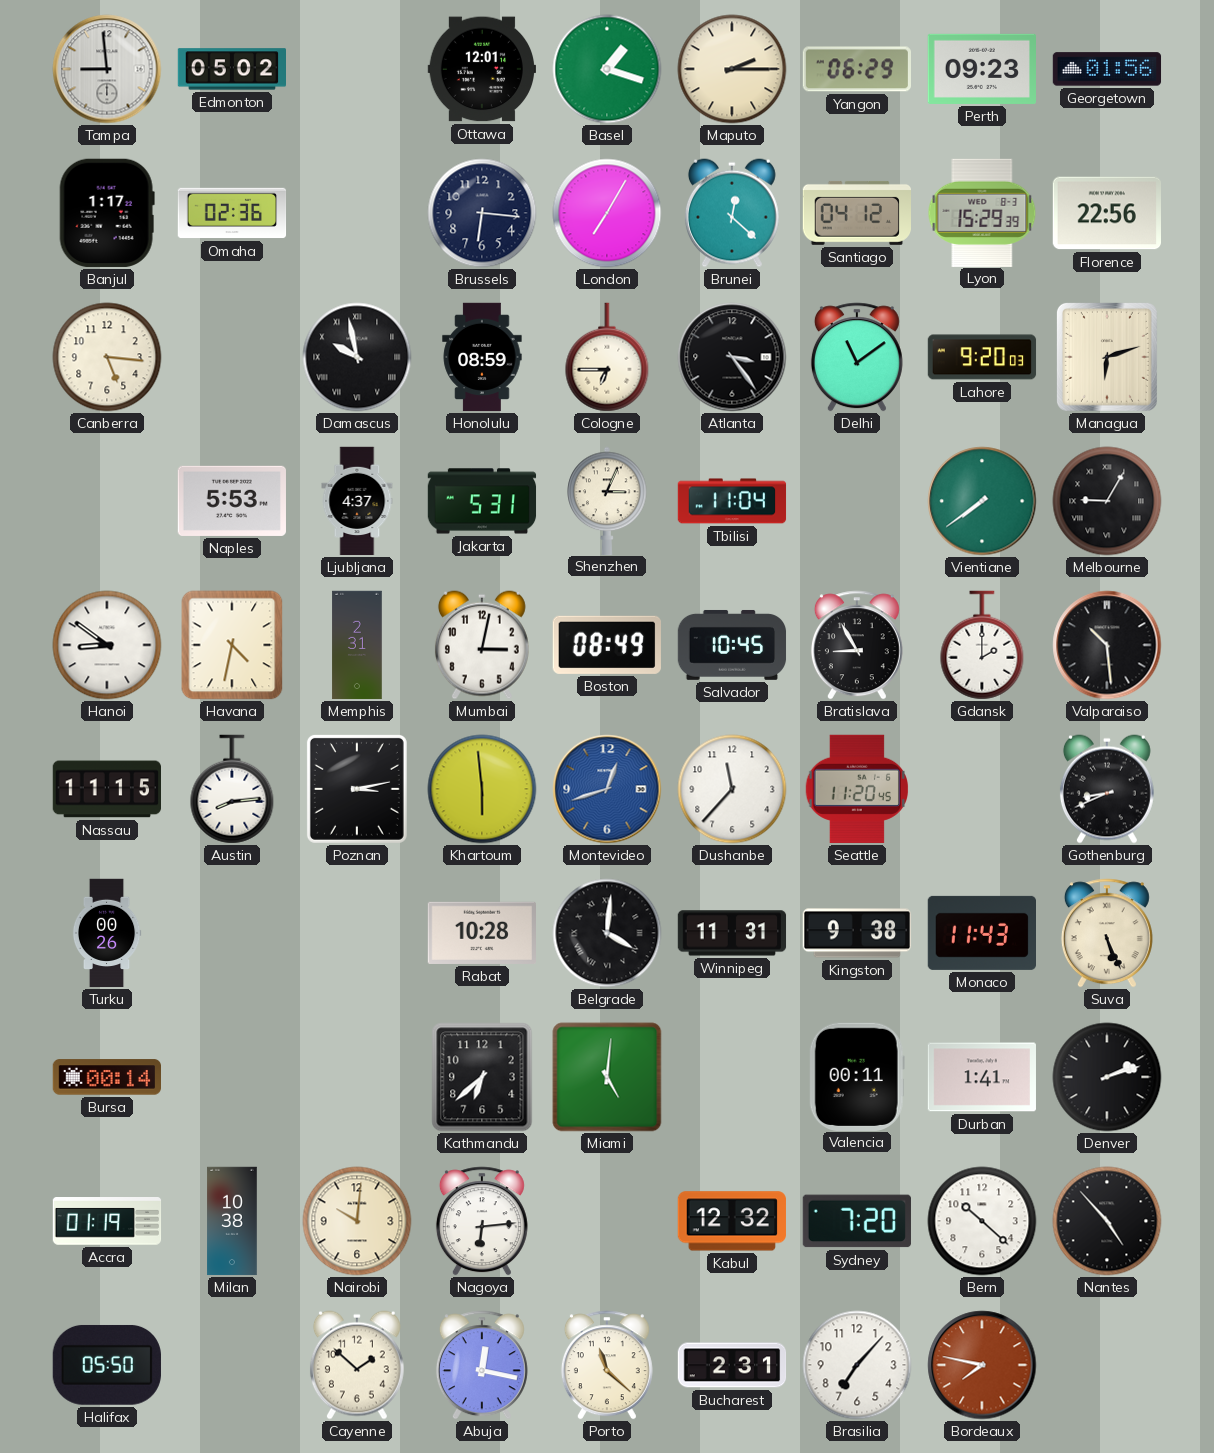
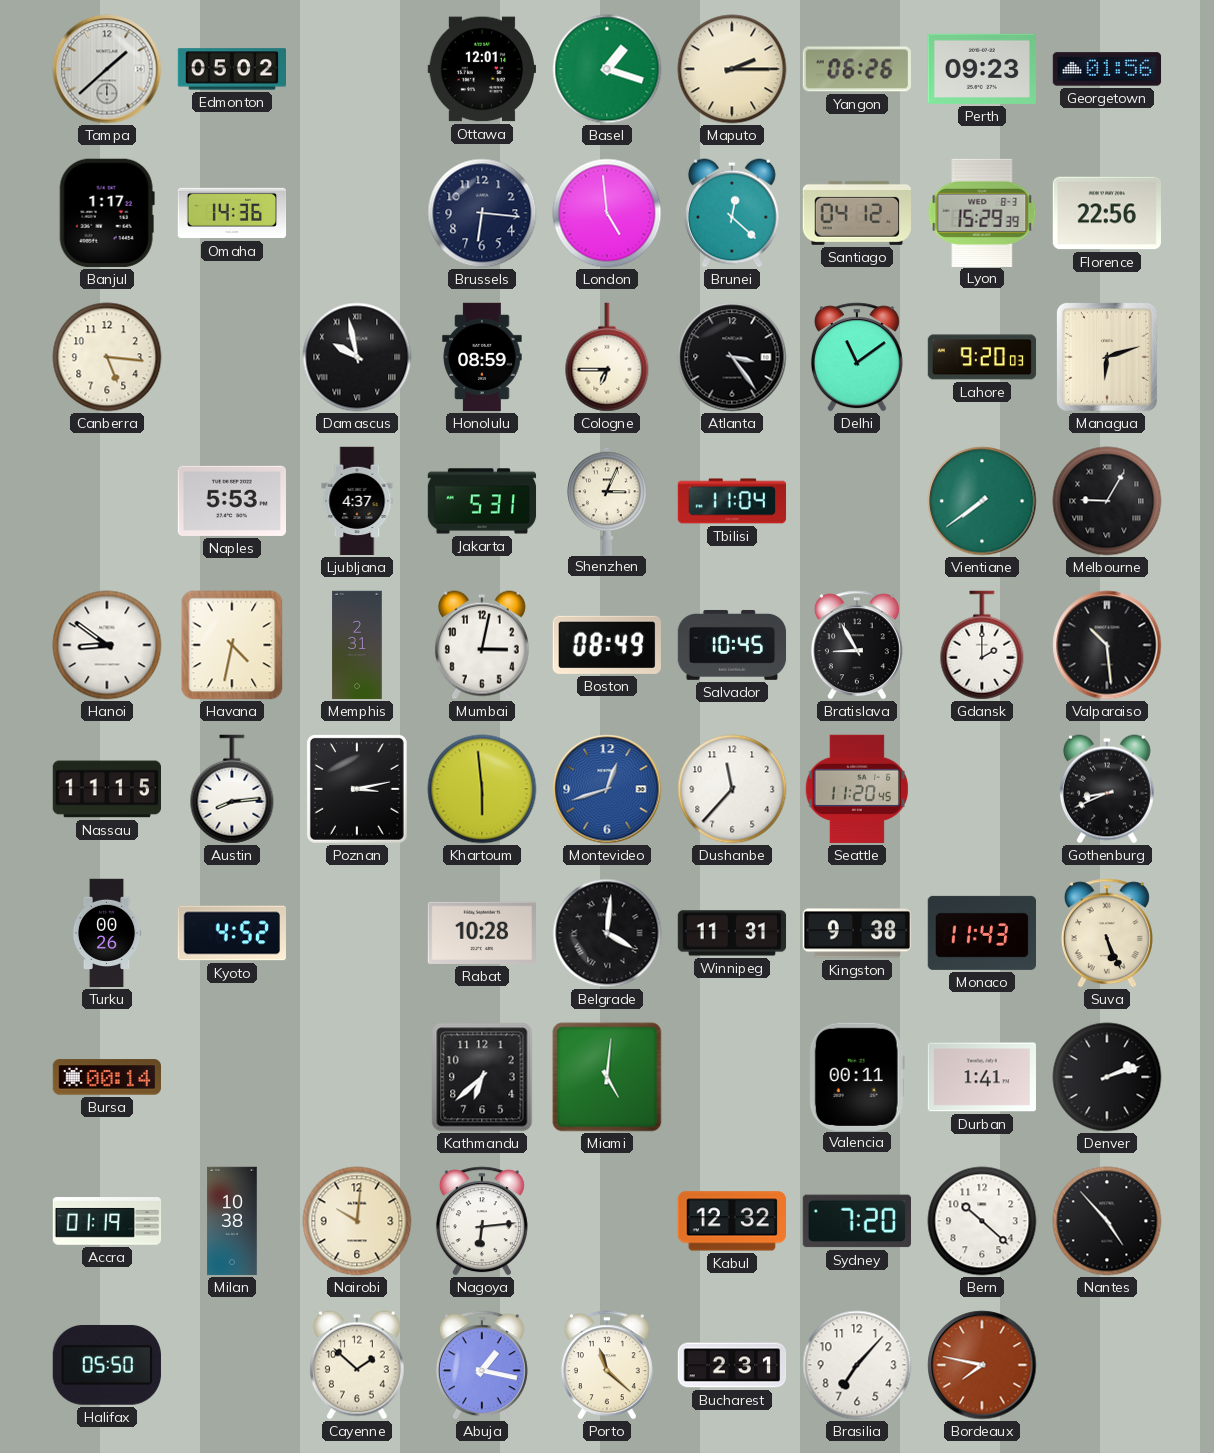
Tampa: 8:59 -> 1:38
Yangon: 06:29 -> 06:26
Omaha: 02:36 -> 14:36
London: 7:05 -> 4:59
Kyoto: none -> 4:52
Abuja: 12:17 -> 1:17
